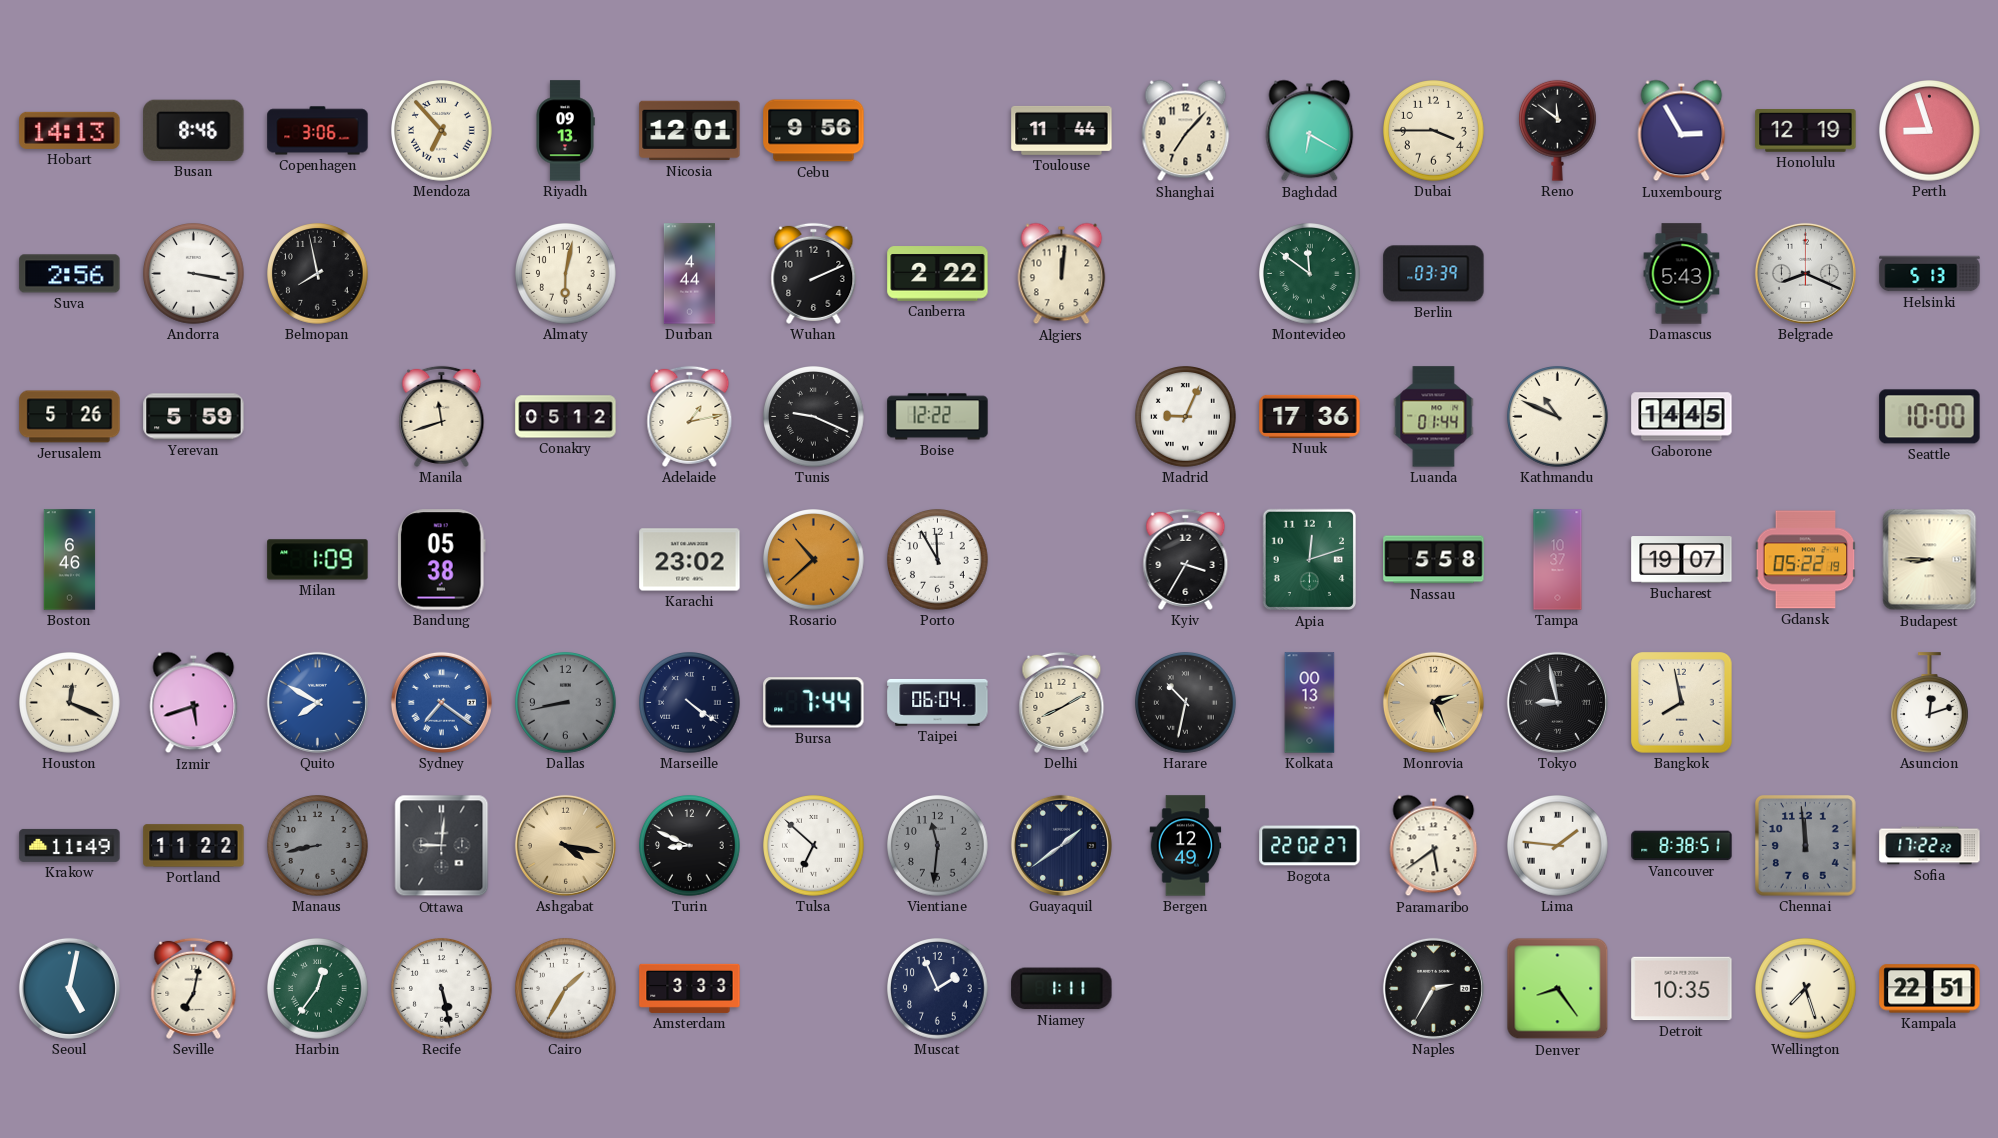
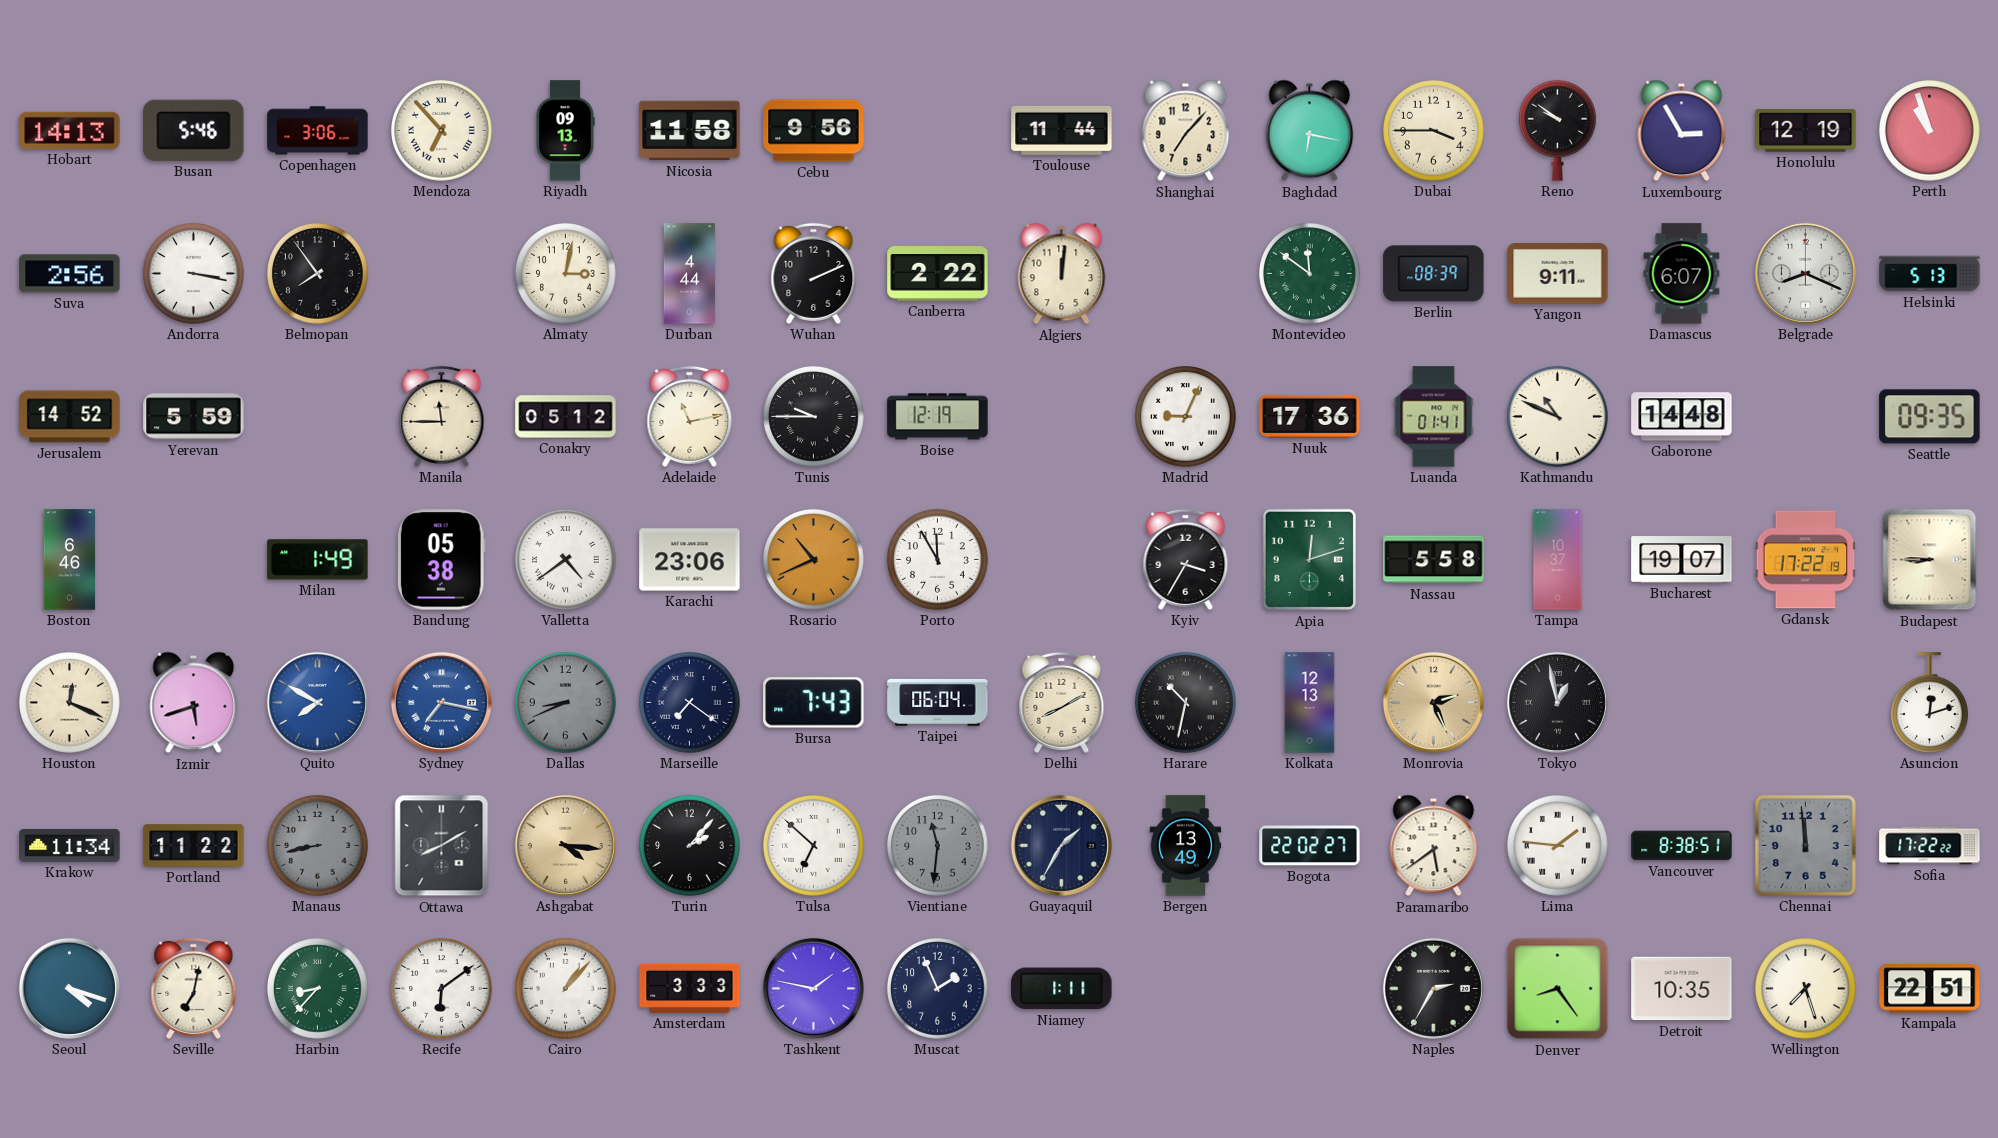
Busan: 8:46 -> 5:46
Nicosia: 12:01 -> 11:58
Baghdad: 6:20 -> 6:17
Reno: 11:51 -> 9:51
Perth: 8:57 -> 10:57
Belmopan: 7:58 -> 7:54
Almaty: 6:02 -> 3:02
Berlin: 03:39 -> 08:39
Yangon: none -> 9:11
Damascus: 5:43 -> 6:07
Jerusalem: 5:26 -> 14:52
Manila: 11:42 -> 11:45
Adelaide: 1:13 -> 11:13
Tunis: 9:19 -> 9:45
Boise: 12:22 -> 12:19
Luanda: 01:44 -> 01:41
Gaborone: 14:45 -> 14:48
Seattle: 10:00 -> 09:35
Milan: 1:09 -> 1:49
Valletta: none -> 4:39
Karachi: 23:02 -> 23:06
Rosario: 10:38 -> 10:41
Gdansk: 05:22 -> 17:22
Sydney: 7:21 -> 7:17
Dallas: 8:43 -> 8:41
Marseille: 4:21 -> 7:21
Bursa: 7:44 -> 7:43
Kolkata: 00:13 -> 12:13
Tokyo: 8:58 -> 12:58
Bangkok: 7:58 -> none
Krakow: 11:49 -> 11:34
Ottawa: 9:01 -> 8:10
Ashgabat: 4:17 -> 4:16
Turin: 8:49 -> 2:07
Guayaquil: 1:39 -> 1:35
Bergen: 12:49 -> 13:49
Seoul: 5:02 -> 4:18
Harbin: 12:36 -> 8:37
Recife: 5:28 -> 6:09
Cairo: 1:35 -> 1:07
Tashkent: none -> 1:47
